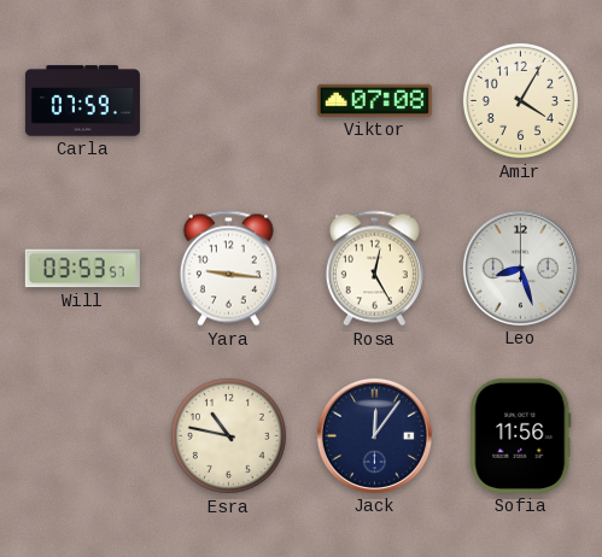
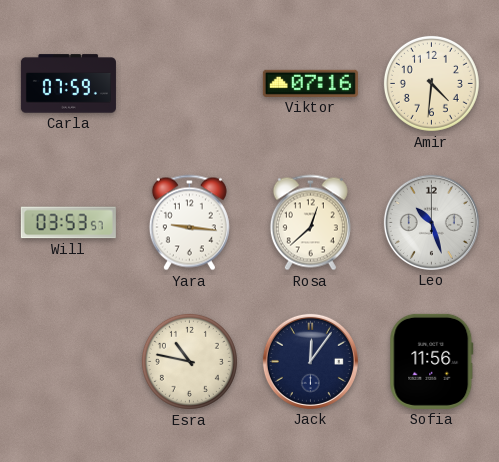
Viktor: 07:08 -> 07:16
Amir: 4:05 -> 4:31
Rosa: 12:25 -> 12:38
Leo: 8:27 -> 10:27
